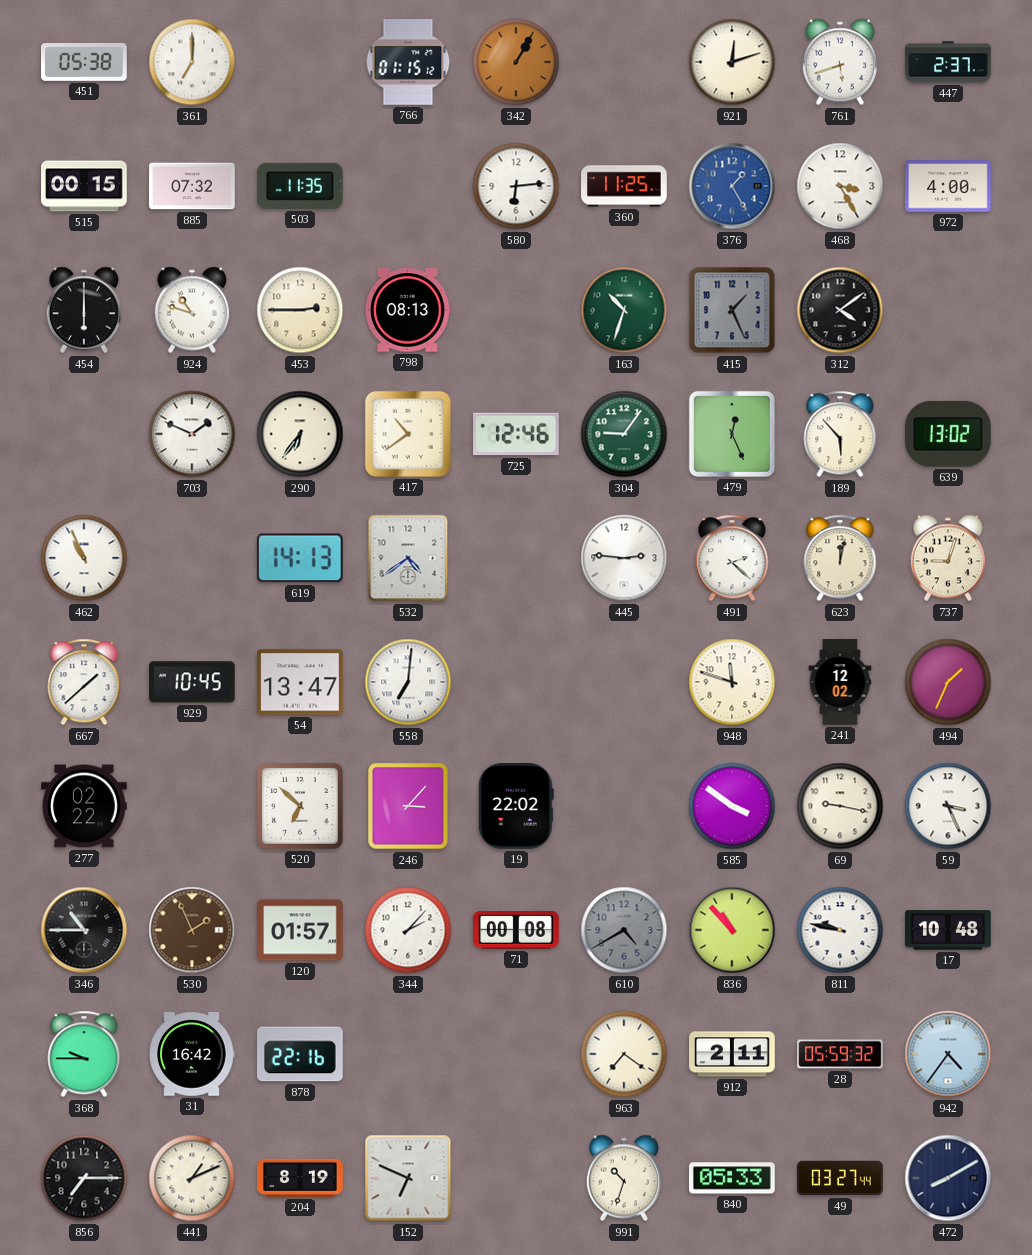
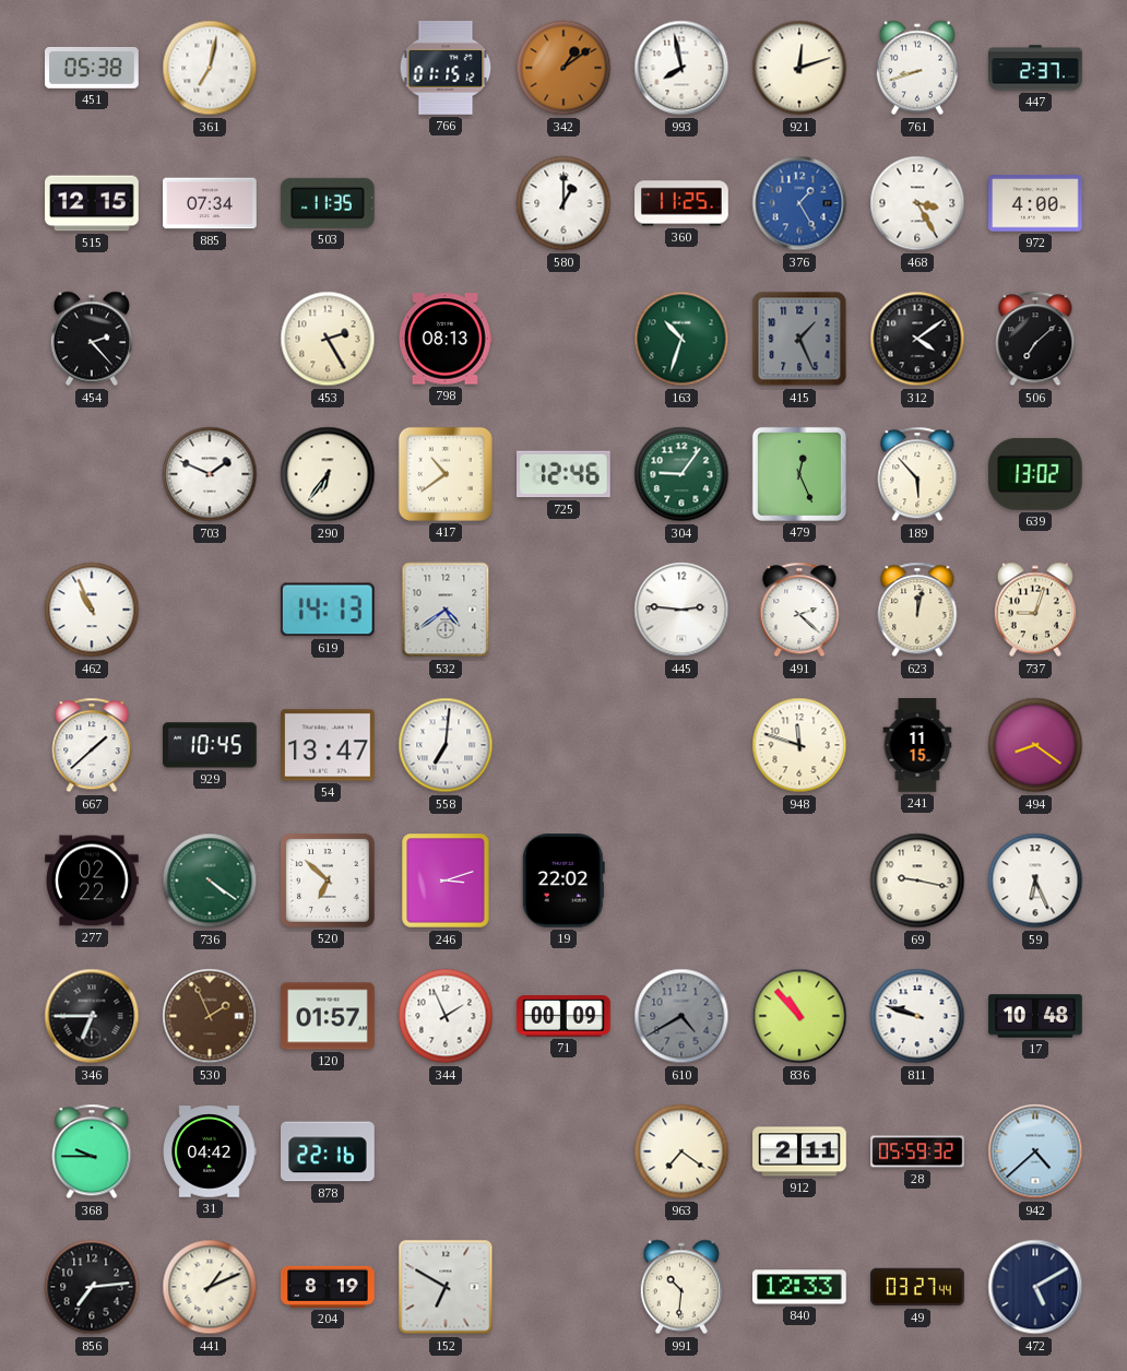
361: 7:00 -> 7:02
342: 1:05 -> 1:09
993: none -> 7:58
761: 5:42 -> 8:42
515: 00:15 -> 12:15
885: 07:32 -> 07:34
580: 6:14 -> 1:00
454: 6:00 -> 2:23
924: 10:48 -> none
453: 2:45 -> 2:25
506: none -> 7:08
241: 12:02 -> 11:15
494: 1:34 -> 8:21
736: none -> 4:21
246: 3:07 -> 3:12
585: 3:51 -> none
59: 3:26 -> 6:26
346: 10:45 -> 6:45
344: 2:07 -> 1:56
71: 00:08 -> 00:09
811: 9:47 -> 9:48
31: 16:42 -> 04:42
942: 4:36 -> 4:38
856: 7:15 -> 7:14
152: 6:49 -> 6:50
991: 10:33 -> 10:31
840: 05:33 -> 12:33
472: 8:10 -> 5:10
